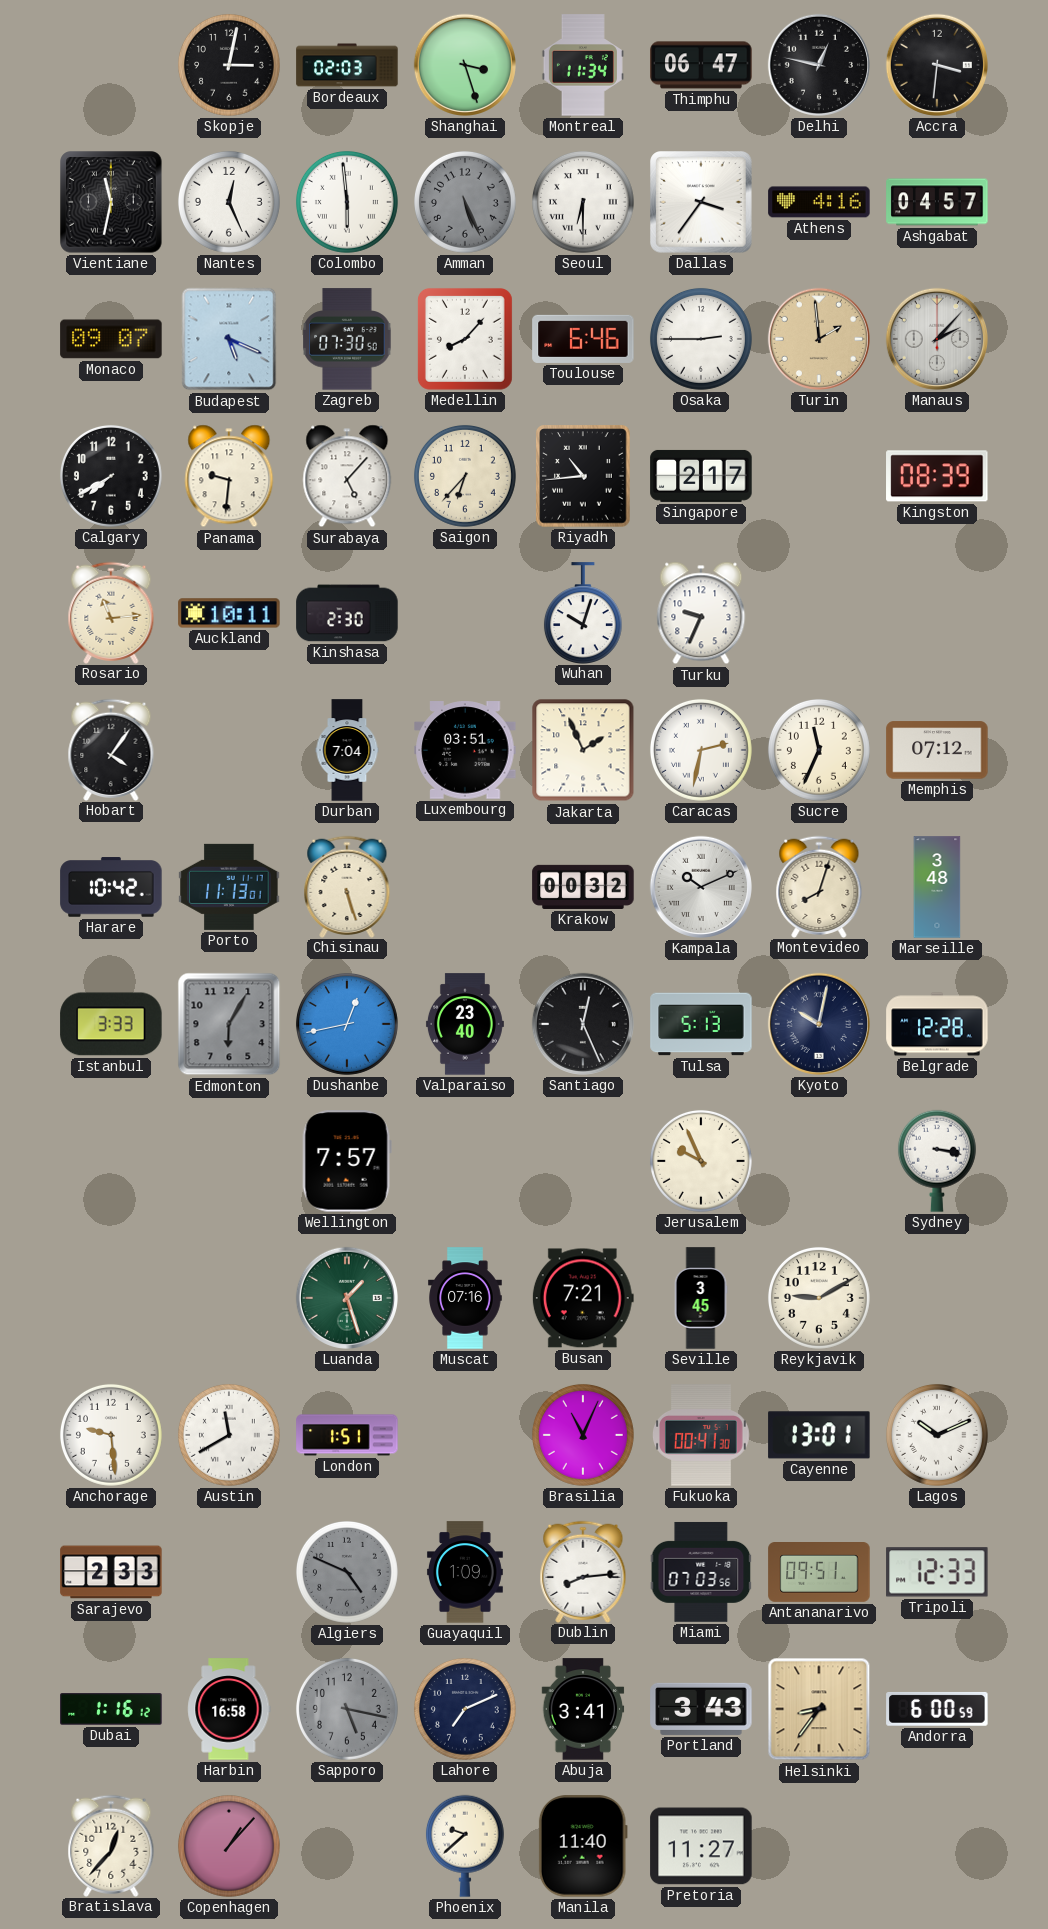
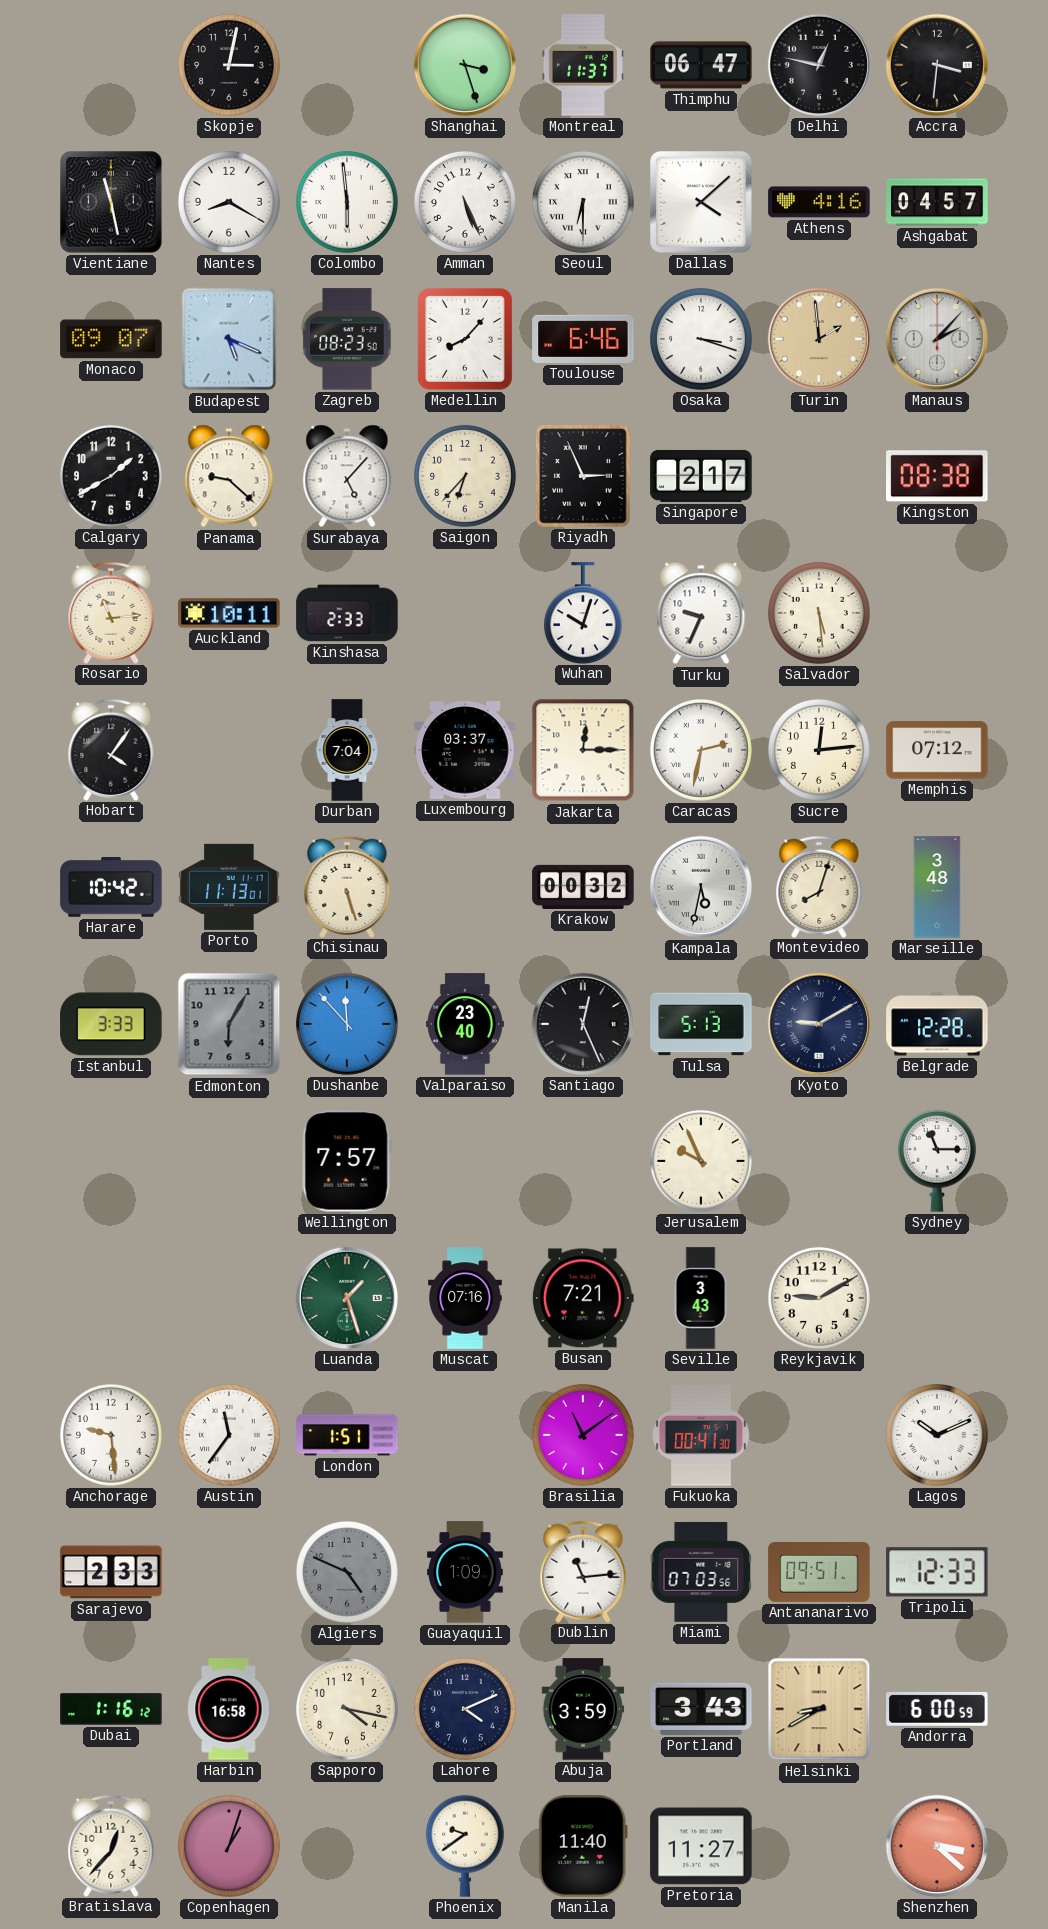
Bordeaux: 02:03 -> none
Montreal: 11:34 -> 11:37
Vientiane: 11:32 -> 11:28
Nantes: 12:26 -> 8:20
Amman dial: grey -> white
Dallas: 3:36 -> 4:08
Zagreb: 07:30 -> 08:23
Osaka: 2:45 -> 3:18
Calgary: 7:40 -> 1:40
Panama: 9:31 -> 9:22
Riyadh: 10:44 -> 2:56
Kingston: 08:39 -> 08:38
Kinshasa: 2:30 -> 2:33
Salvador: none -> 5:29
Luxembourg: 03:51 -> 03:37
Jakarta: 1:56 -> 12:15
Sucre: 11:34 -> 12:14
Kampala: 10:11 -> 5:32
Dushanbe: 12:43 -> 11:53
Kyoto: 10:02 -> 9:10
Sydney: 3:17 -> 11:15
Seville: 3:45 -> 3:43
Austin: 11:40 -> 11:36
Brasilia: 11:04 -> 11:09
Cayenne: 13:01 -> none
Dublin: 8:14 -> 11:14
Sapporo: 5:17 -> 4:17
Sapporo dial: grey -> cream
Lahore: 7:11 -> 4:11
Abuja: 3:41 -> 3:59
Helsinki: 8:36 -> 8:40
Copenhagen: 1:07 -> 1:03
Phoenix: 9:38 -> 9:39
Shenzhen: none -> 3:22
